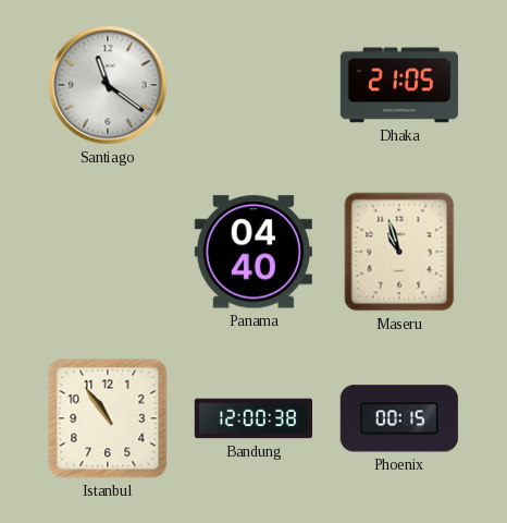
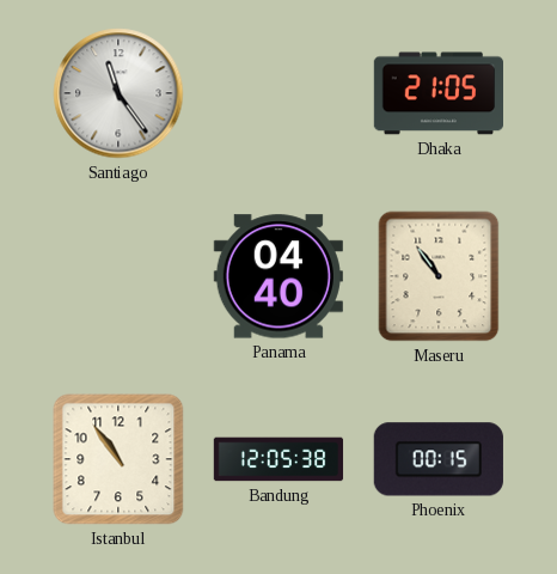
Santiago: 11:21 -> 11:24
Maseru: 10:57 -> 10:54
Bandung: 12:00 -> 12:05
